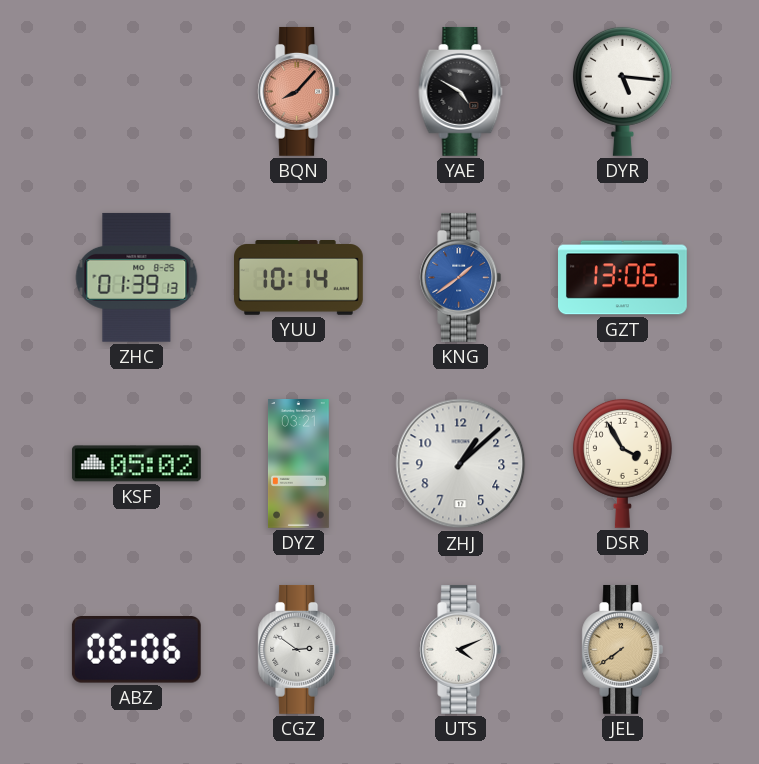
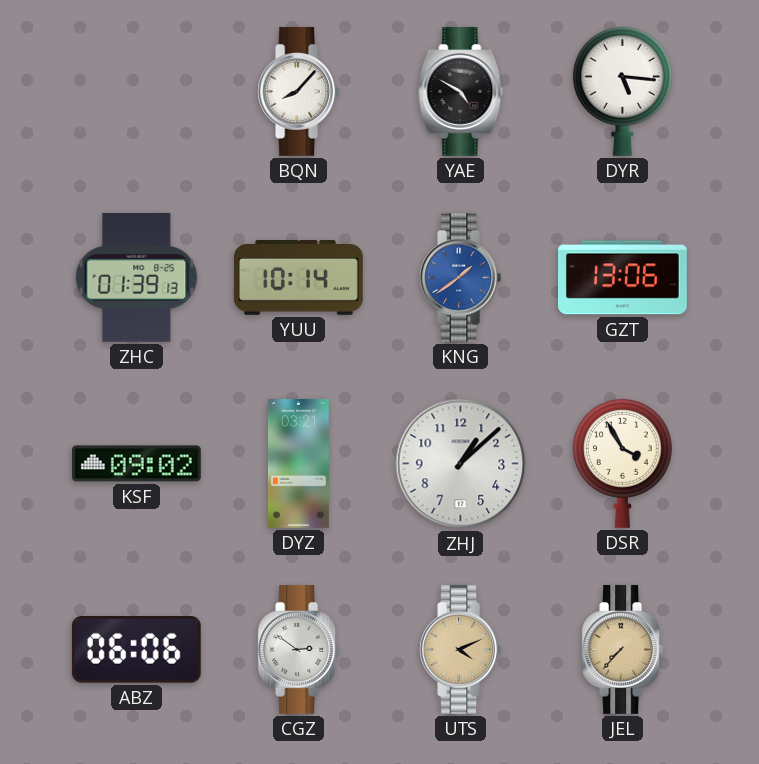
BQN dial: salmon -> white
KSF: 05:02 -> 09:02
UTS dial: white -> champagne
JEL: 7:39 -> 7:37
